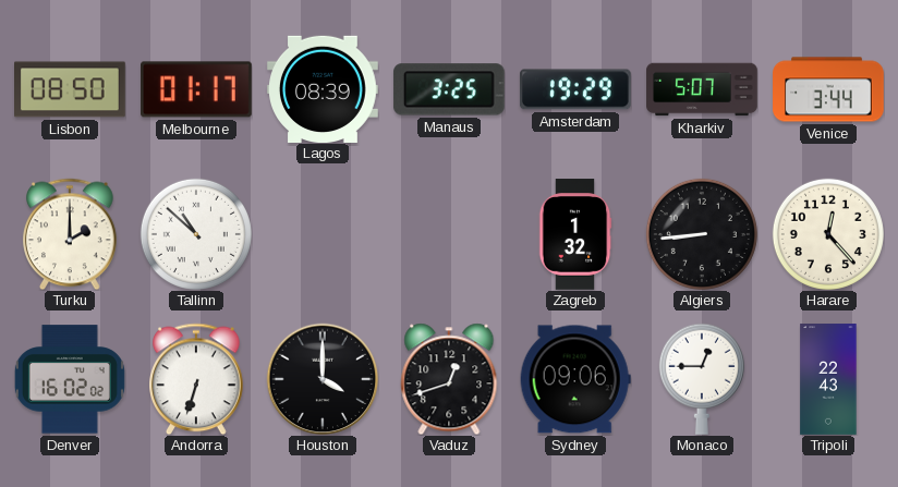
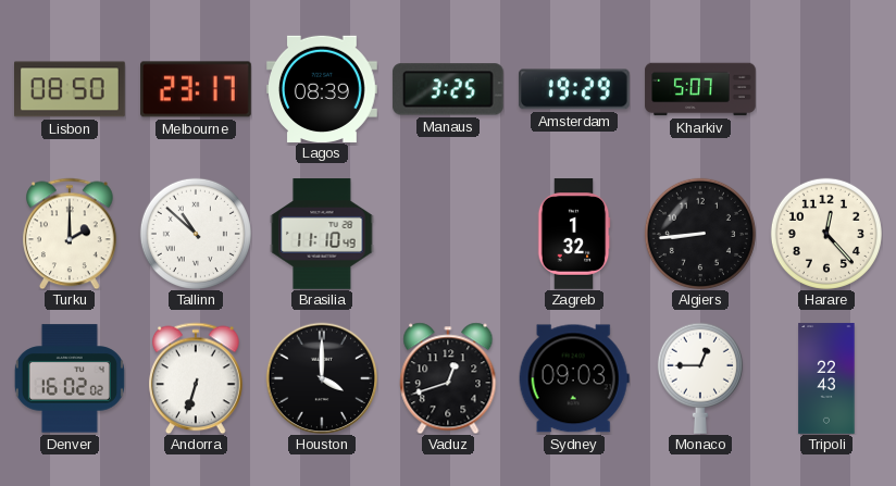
Melbourne: 01:17 -> 23:17
Venice: 3:44 -> none
Brasilia: none -> 11:10
Sydney: 09:06 -> 09:03
